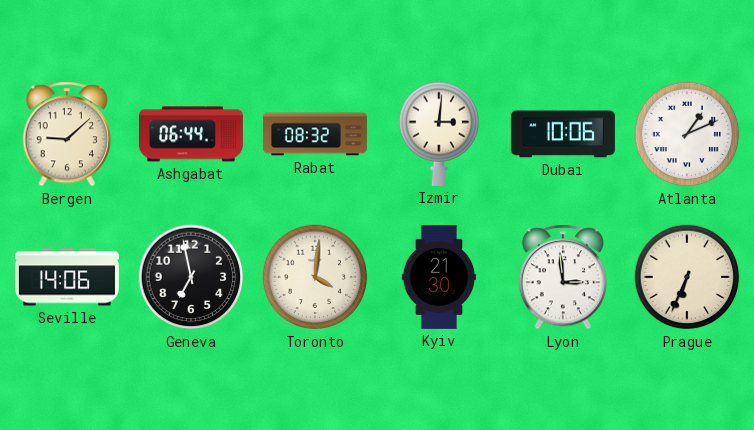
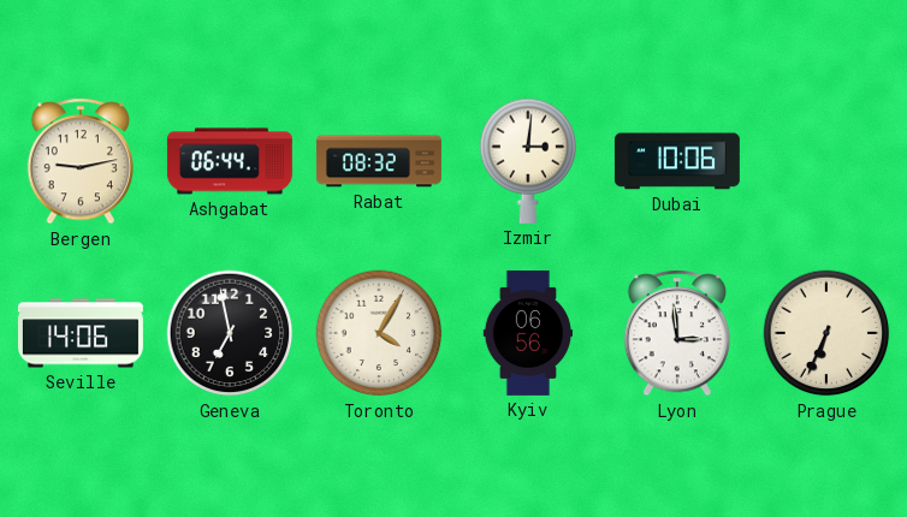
Bergen: 9:08 -> 9:13
Atlanta: 1:11 -> none
Toronto: 4:01 -> 4:05
Kyiv: 21:30 -> 06:56
